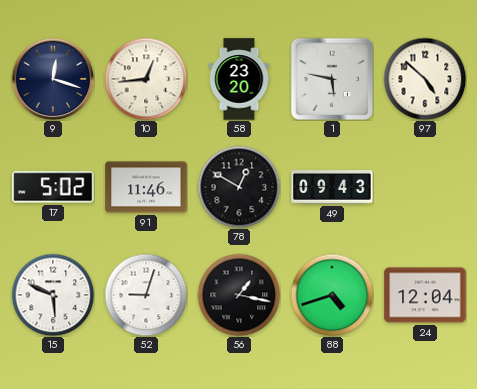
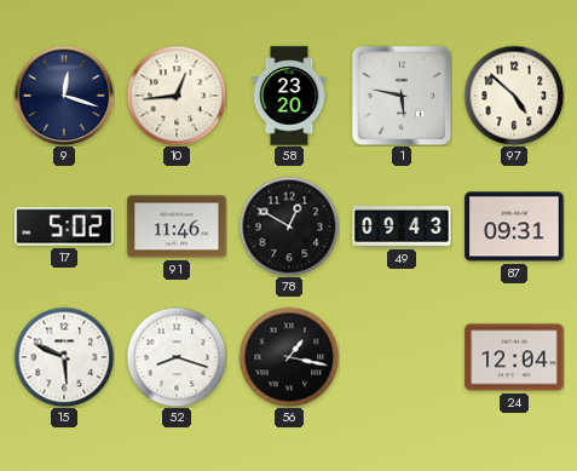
87: none -> 09:31
52: 9:03 -> 8:18
88: 4:42 -> none
